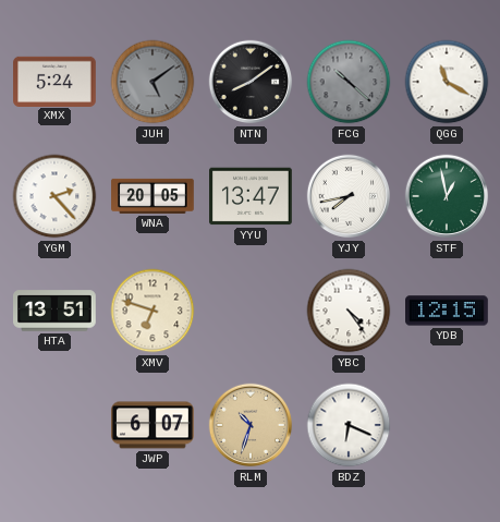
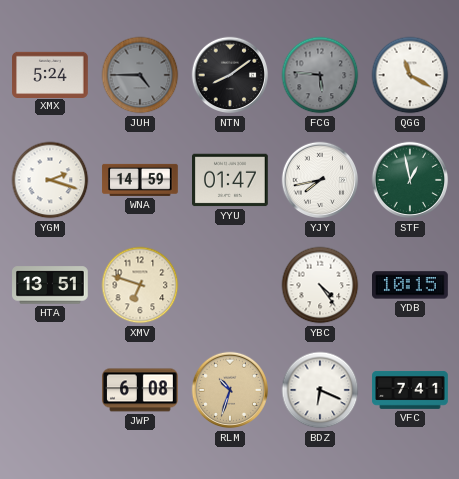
JUH: 5:09 -> 4:45
FCG: 10:22 -> 5:46
YGM: 2:23 -> 2:18
WNA: 20:05 -> 14:59
YYU: 13:47 -> 01:47
YDB: 12:15 -> 10:15
JWP: 6:07 -> 6:08
VFC: none -> 7:41
